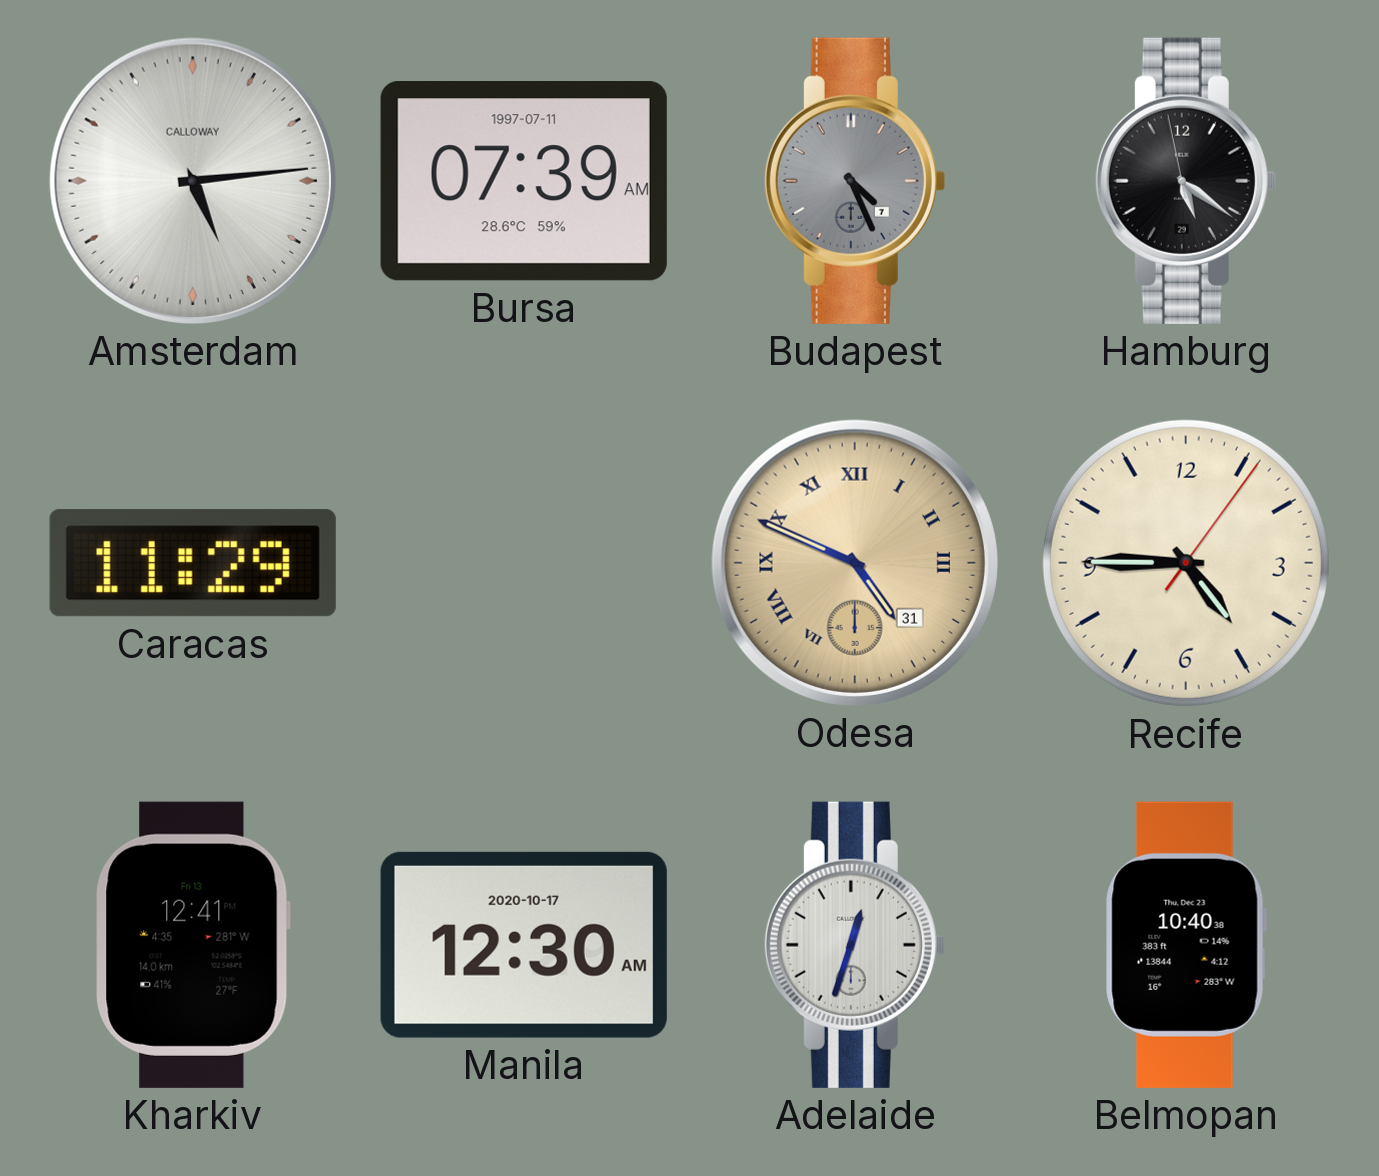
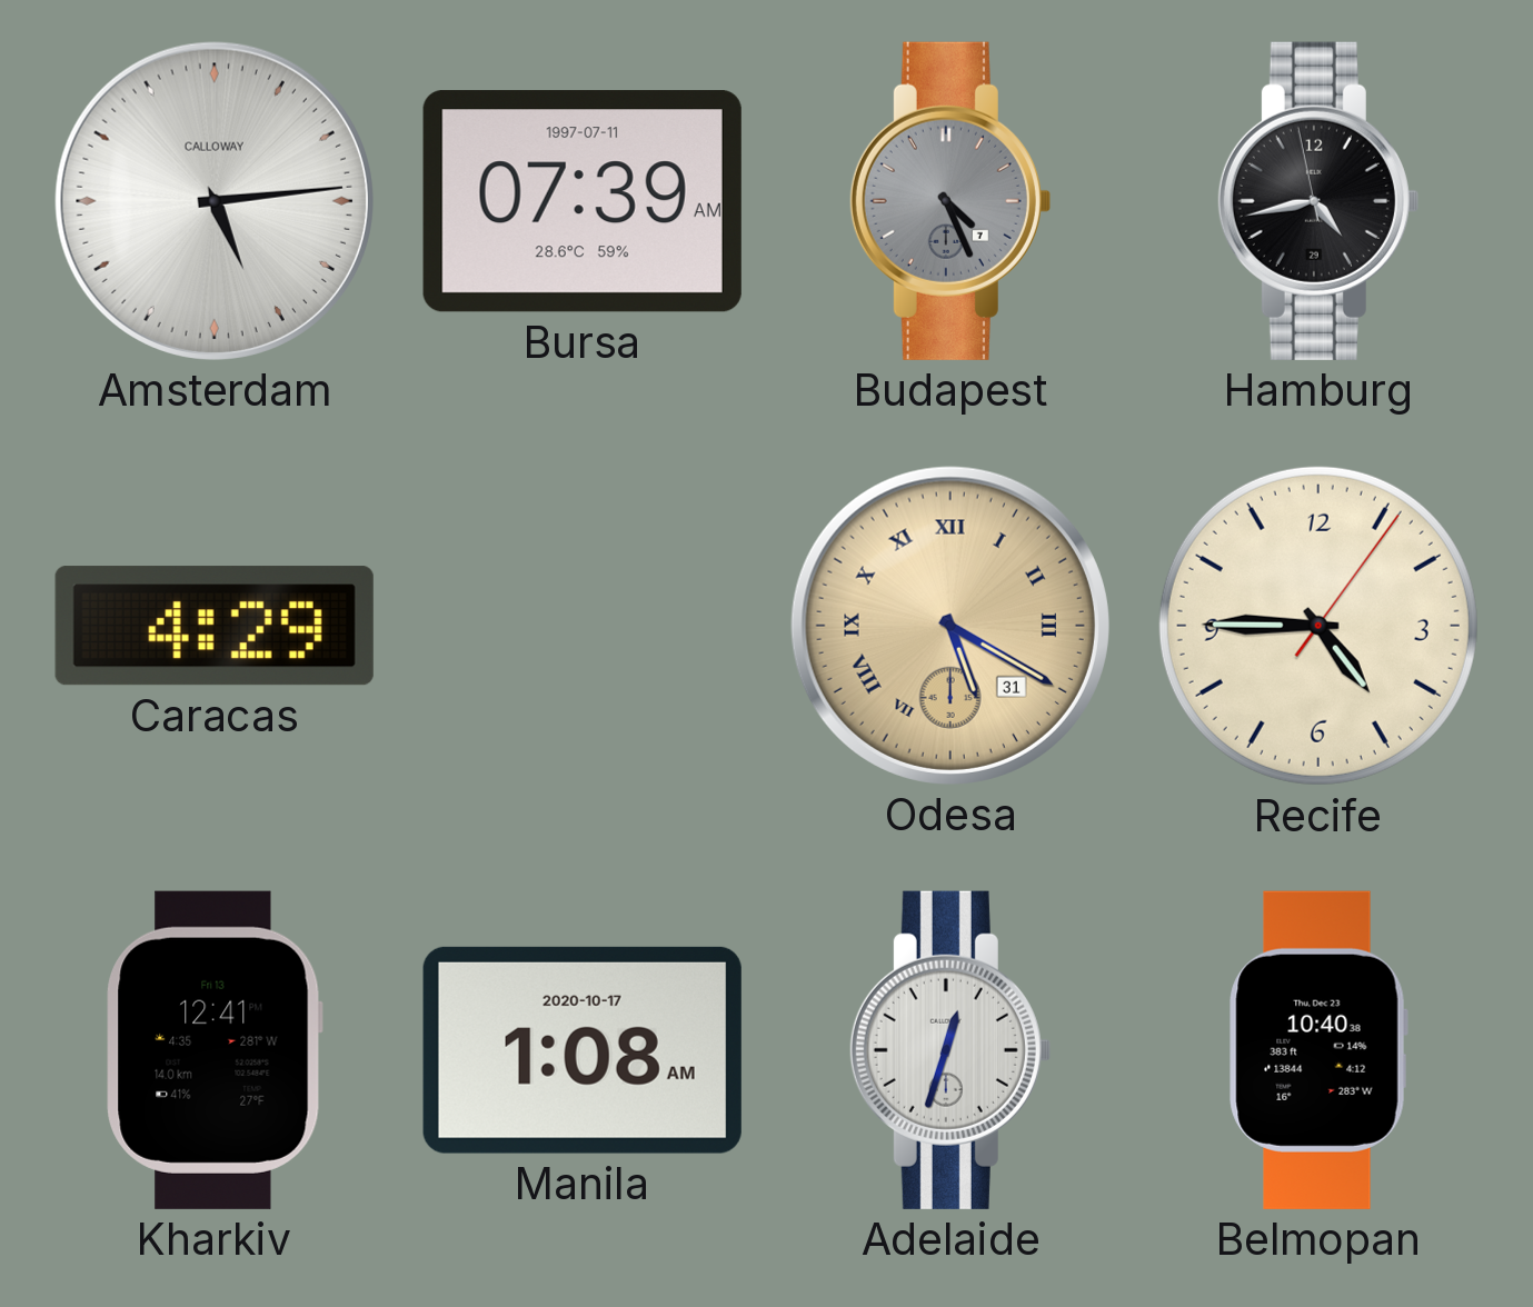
Hamburg: 5:20 -> 4:42
Caracas: 11:29 -> 4:29
Odesa: 4:49 -> 5:20
Manila: 12:30 -> 1:08
